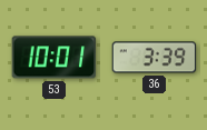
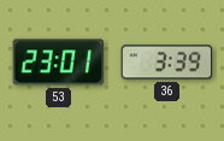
53: 10:01 -> 23:01
